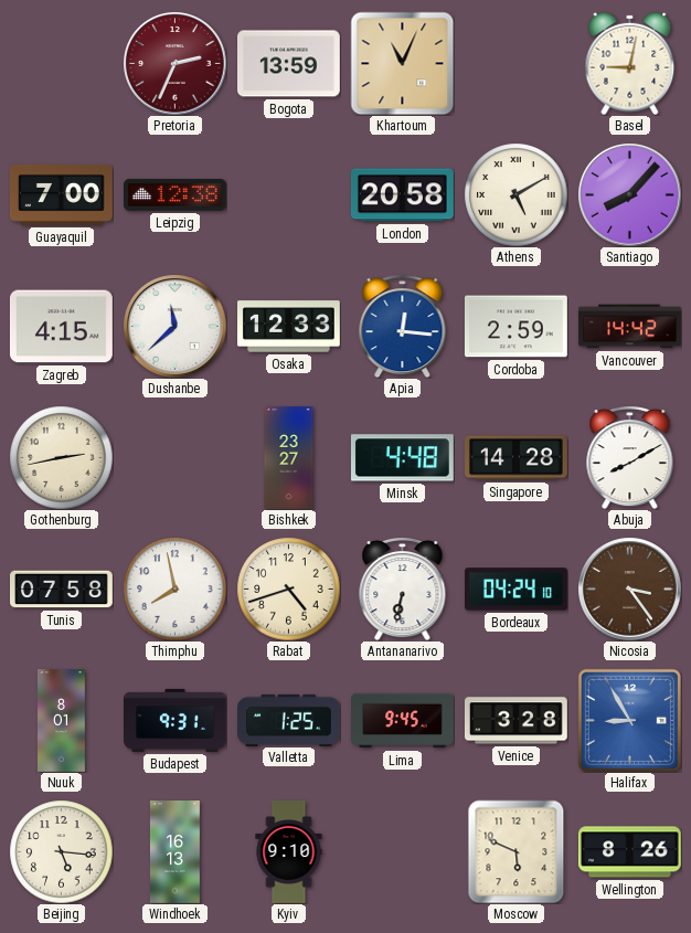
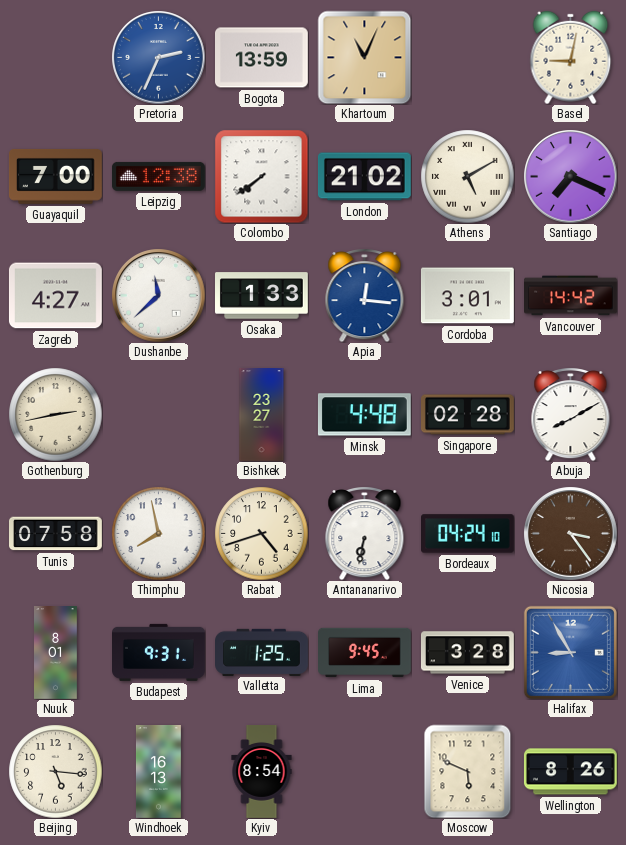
Pretoria dial: burgundy -> blue
Colombo: none -> 7:39
London: 20:58 -> 21:02
Santiago: 8:07 -> 7:19
Zagreb: 4:15 -> 4:27
Osaka: 12:33 -> 1:33
Cordoba: 2:59 -> 3:01
Singapore: 14:28 -> 02:28
Kyiv: 9:10 -> 8:54
